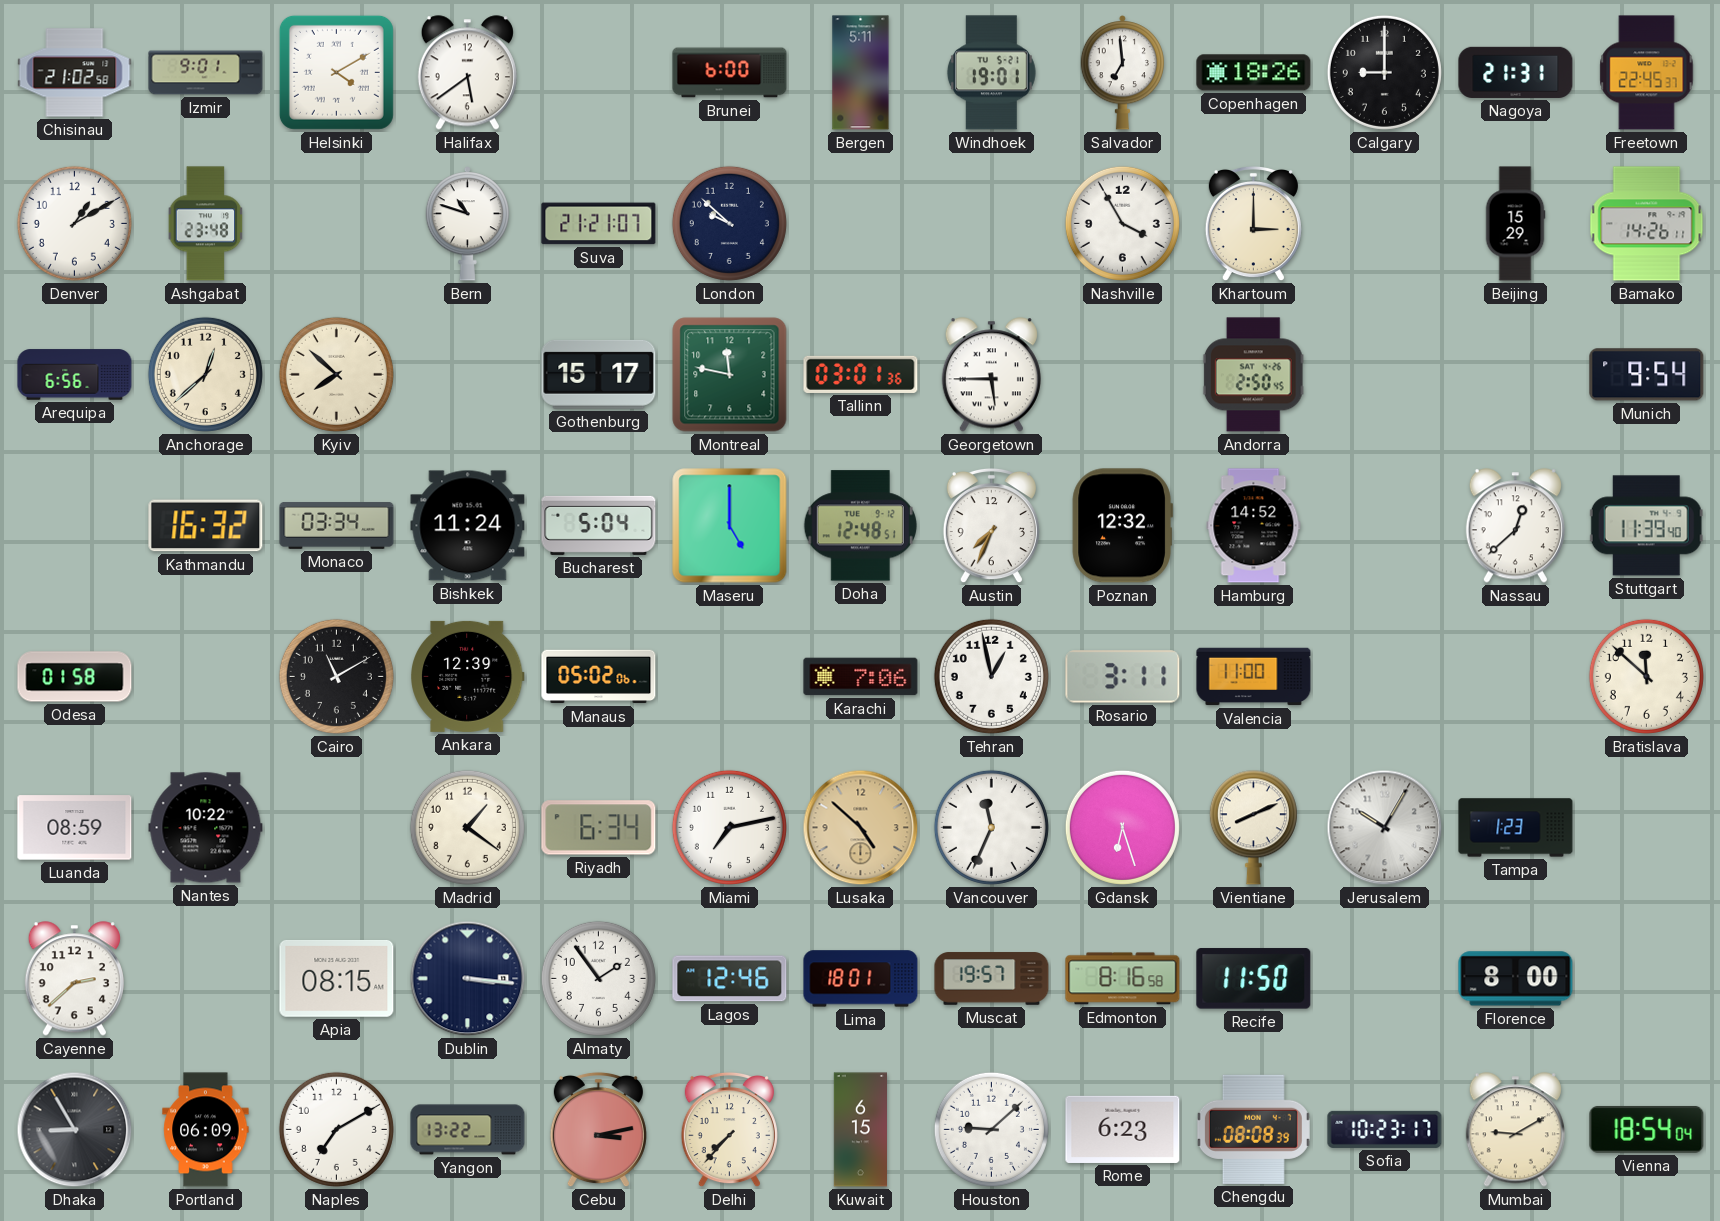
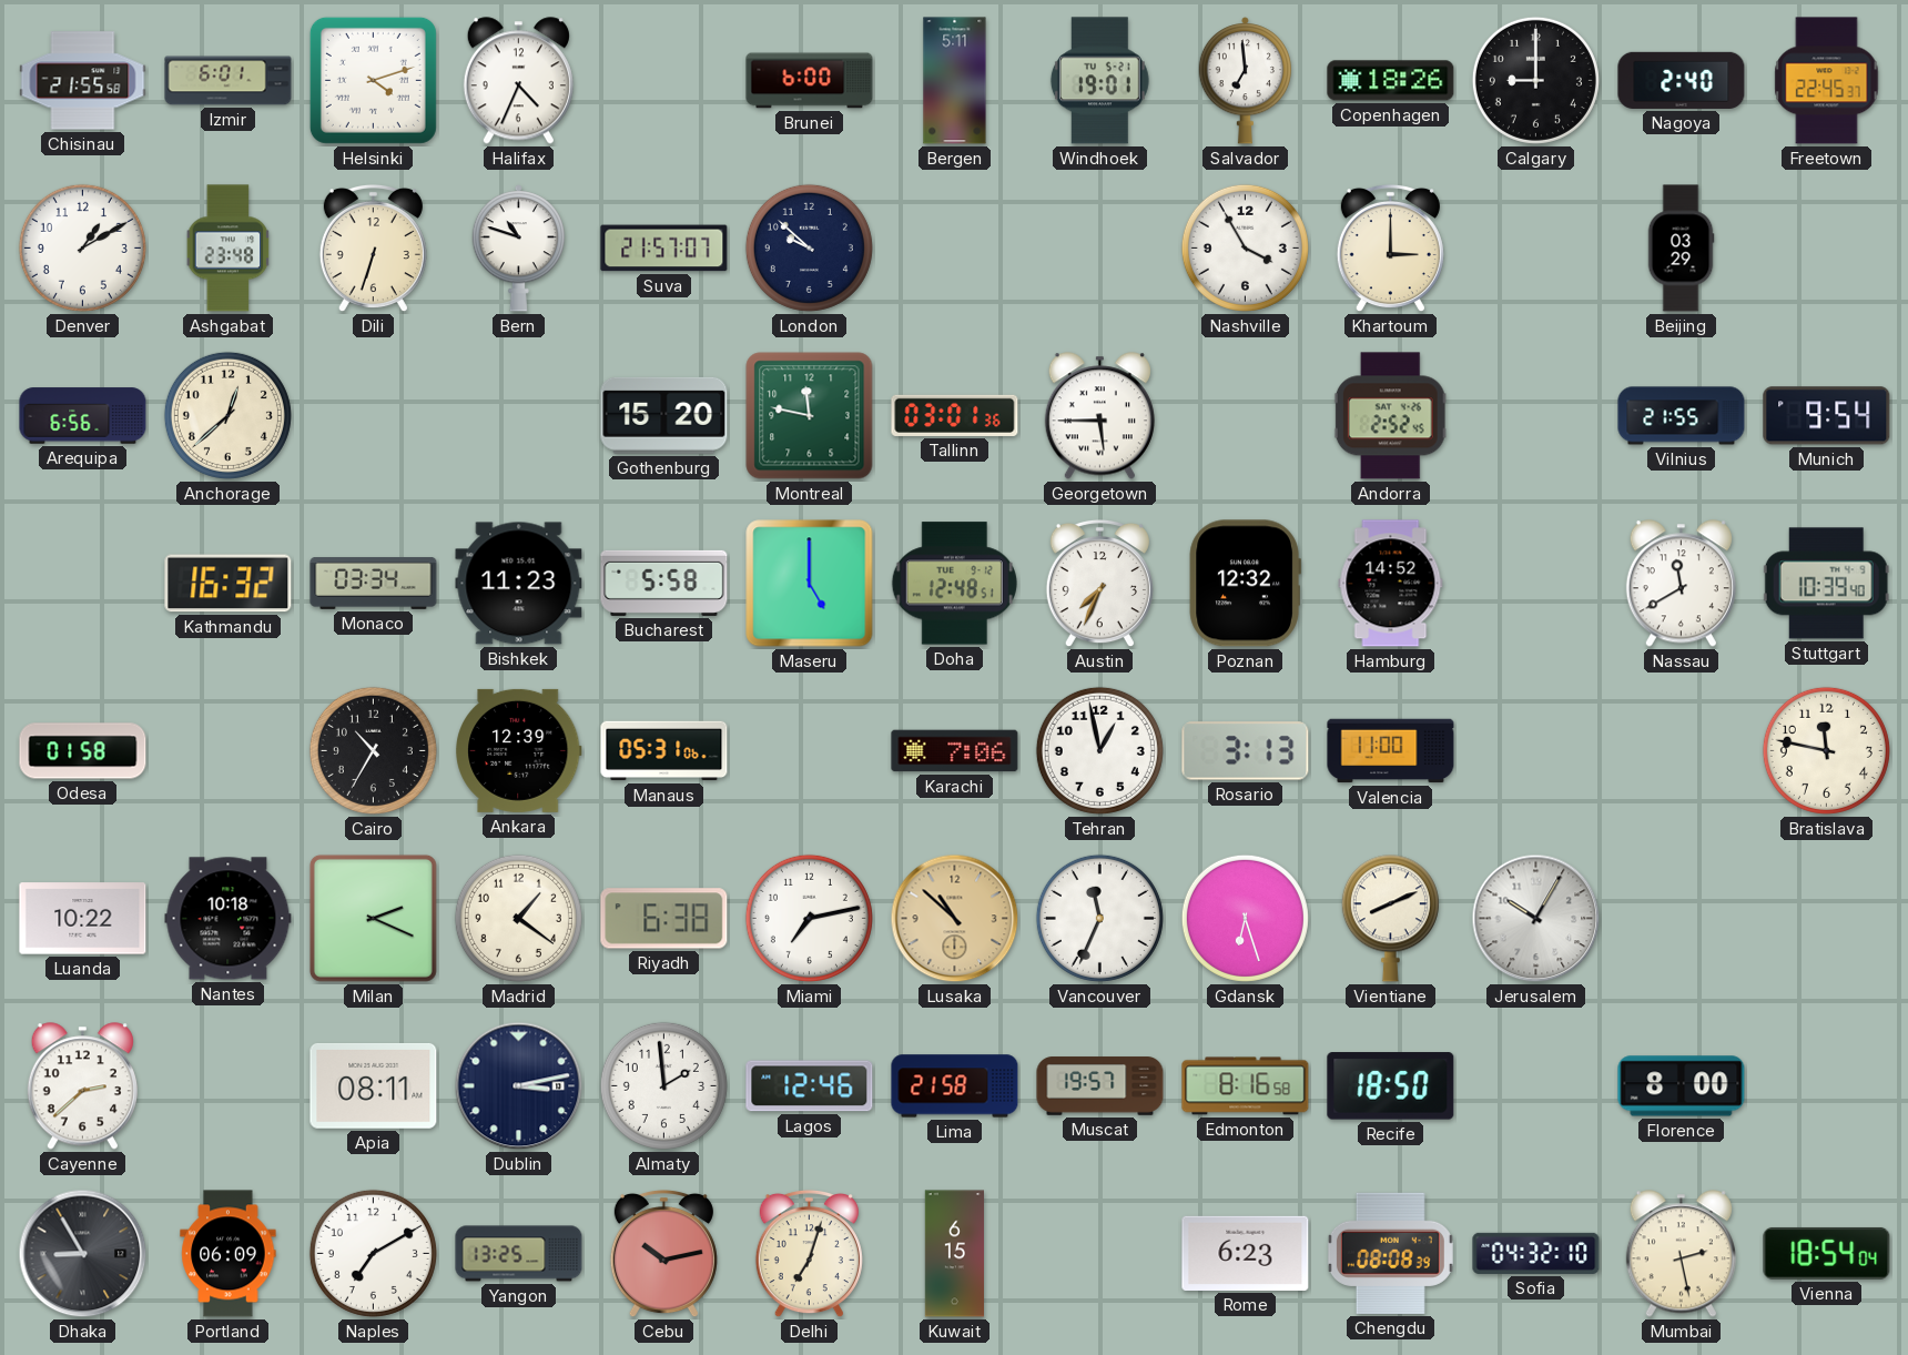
Chisinau: 21:02 -> 21:55
Izmir: 9:01 -> 6:01
Helsinki: 4:10 -> 4:12
Halifax: 5:39 -> 4:34
Nagoya: 21:31 -> 2:40
Dili: none -> 6:33
Suva: 21:21 -> 21:57
Beijing: 15:29 -> 03:29
Bamako: 14:26 -> none
Kyiv: 7:52 -> none
Gothenburg: 15:17 -> 15:20
Andorra: 2:50 -> 2:52
Vilnius: none -> 21:55
Bishkek: 11:24 -> 11:23
Bucharest: 5:04 -> 5:58
Nassau: 12:38 -> 11:40
Stuttgart: 11:39 -> 10:39
Cairo: 11:10 -> 10:35
Manaus: 05:02 -> 05:31
Rosario: 3:11 -> 3:13
Bratislava: 11:52 -> 11:47
Luanda: 08:59 -> 10:22
Nantes: 10:22 -> 10:18
Milan: none -> 2:19
Riyadh: 6:34 -> 6:38
Lusaka: 4:52 -> 10:52
Tampa: 1:23 -> none
Apia: 08:15 -> 08:11
Dublin: 3:16 -> 3:13
Almaty: 1:54 -> 1:59
Lima: 18:01 -> 21:58
Recife: 11:50 -> 18:50
Yangon: 13:22 -> 13:25
Cebu: 3:13 -> 10:13
Delhi: 7:37 -> 7:03
Houston: 9:08 -> none
Sofia: 10:23 -> 04:32
Mumbai: 9:10 -> 2:28
